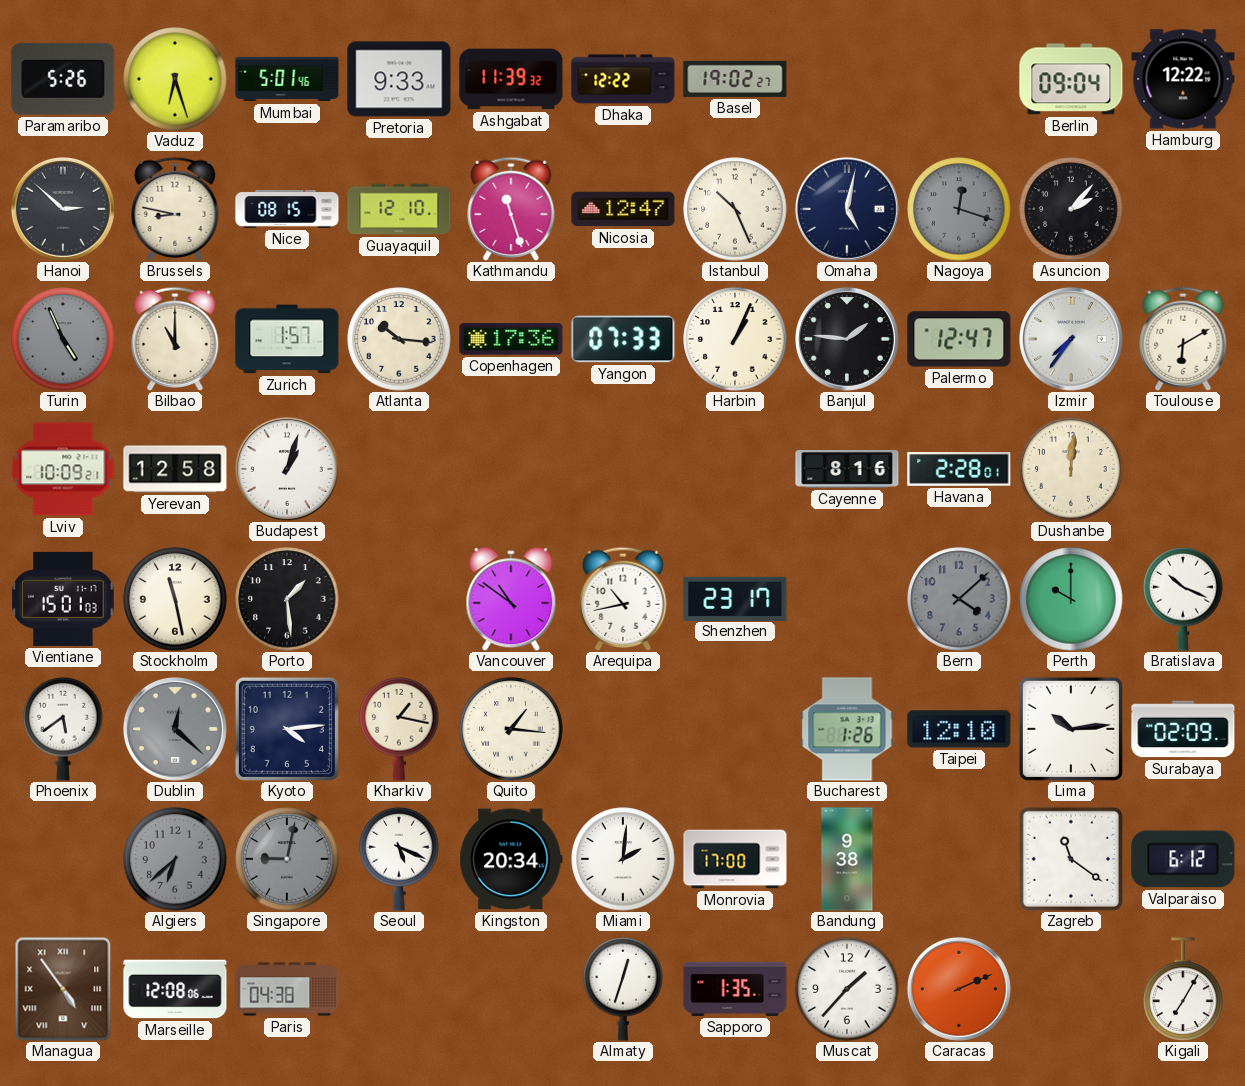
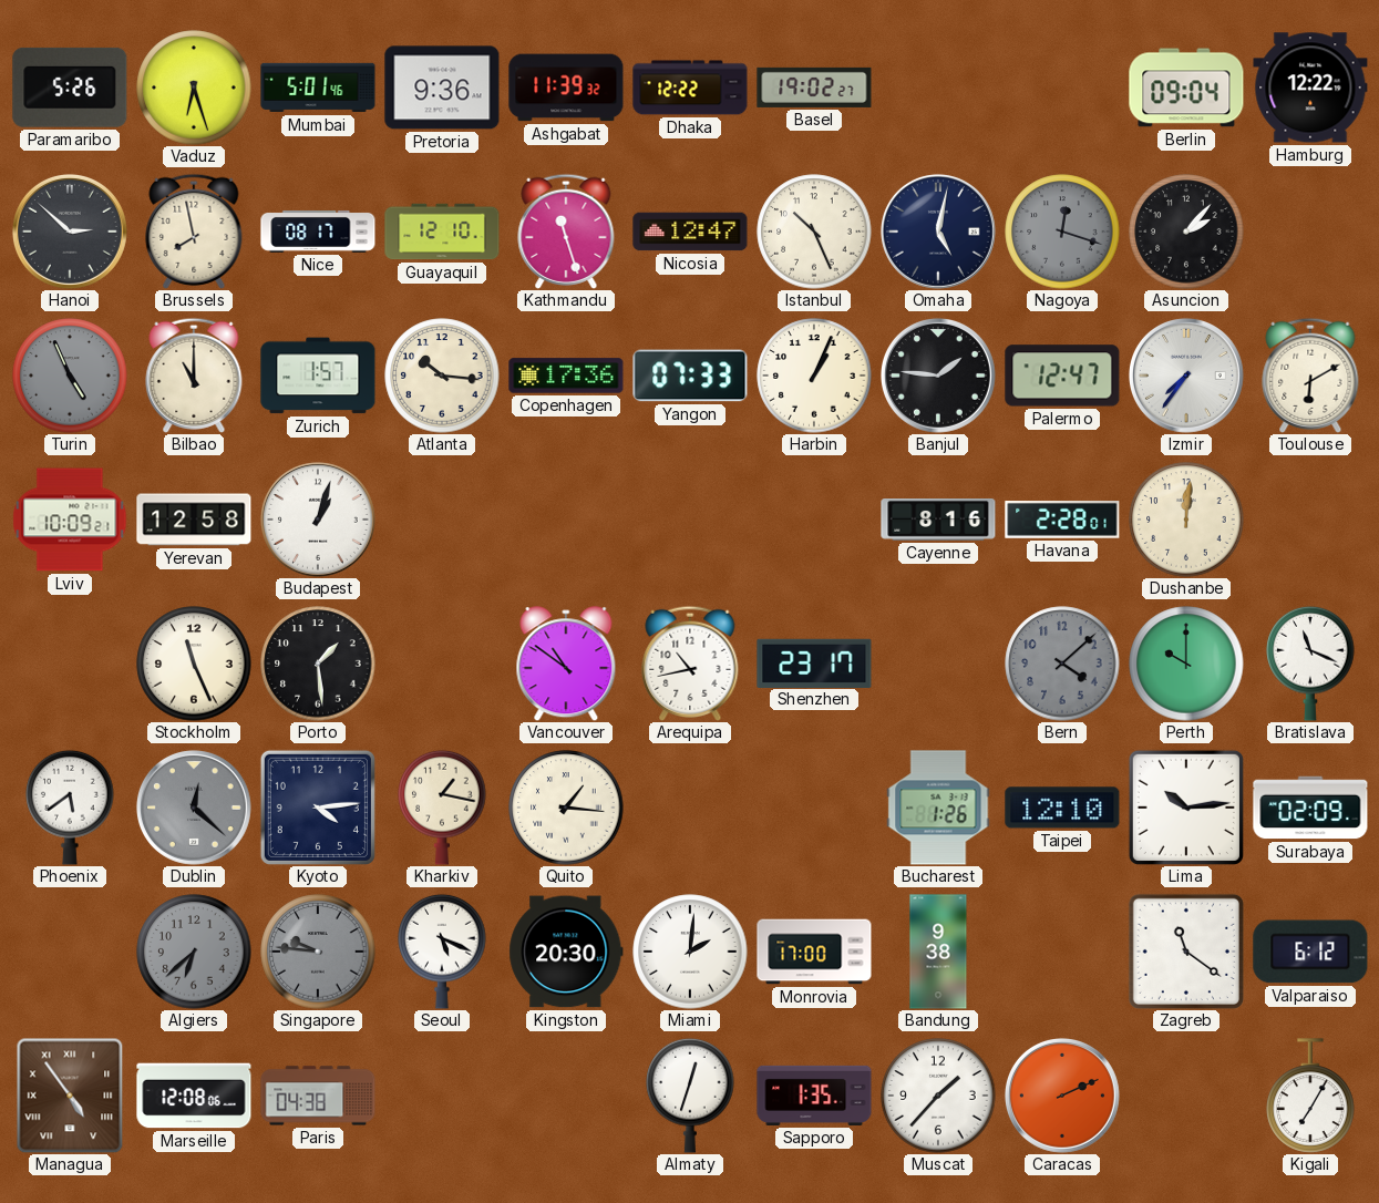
Pretoria: 9:33 -> 9:36
Brussels: 8:47 -> 7:58
Nice: 08:15 -> 08:17
Vientiane: 15:01 -> none
Stockholm: 11:28 -> 11:26
Bratislava: 10:19 -> 11:19
Singapore: 9:02 -> 9:46
Kingston: 20:34 -> 20:30
